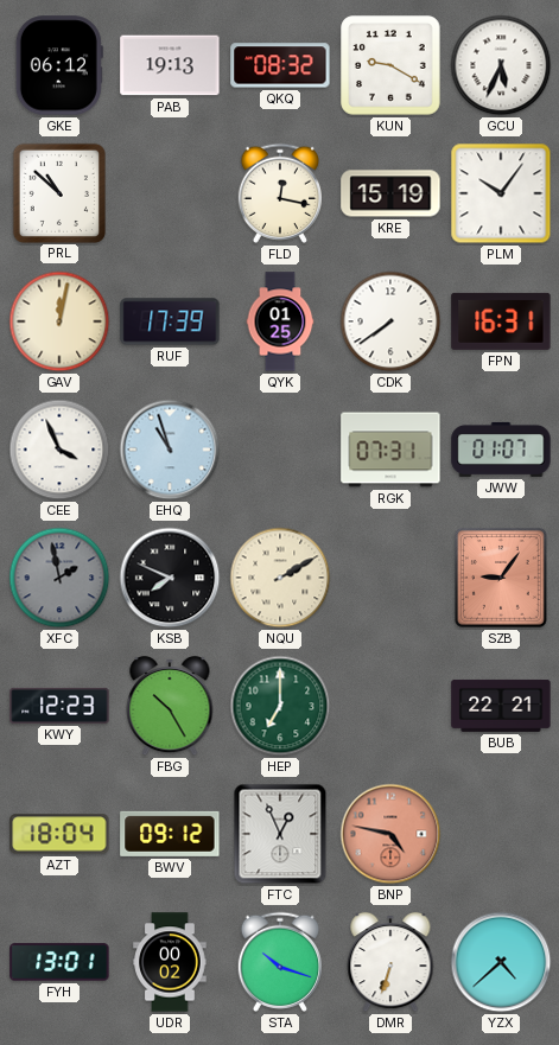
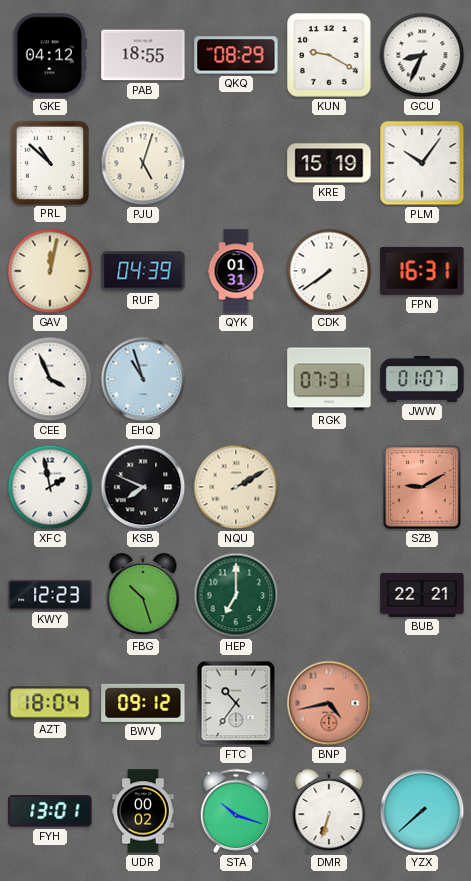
GKE: 06:12 -> 04:12
PAB: 19:13 -> 18:55
QKQ: 08:32 -> 08:29
GCU: 5:34 -> 8:34
PJU: none -> 5:03
FLD: 12:17 -> none
RUF: 17:39 -> 04:39
QYK: 01:25 -> 01:31
XFC dial: grey -> white
SZB: 9:06 -> 9:10
FBG: 10:25 -> 10:27
FTC: 12:56 -> 10:36
BNP: 4:47 -> 4:43
YZX: 4:38 -> 7:38
